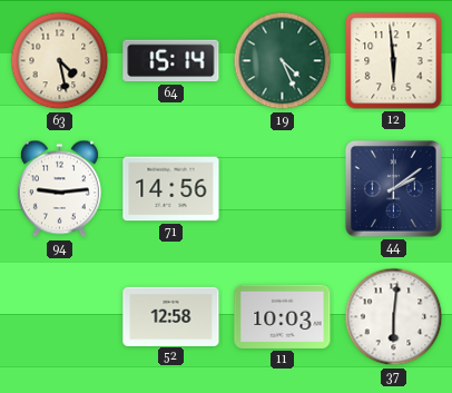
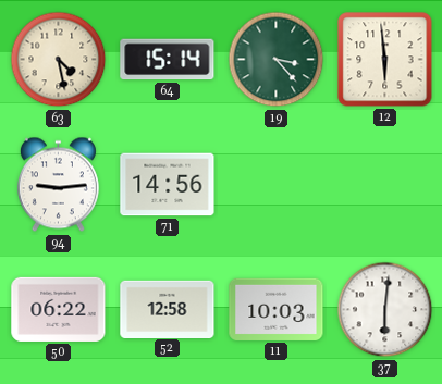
19: 4:26 -> 3:23
44: 2:09 -> none
50: none -> 06:22
